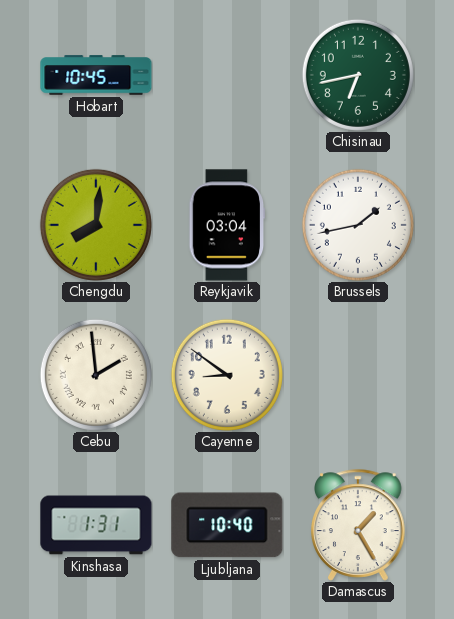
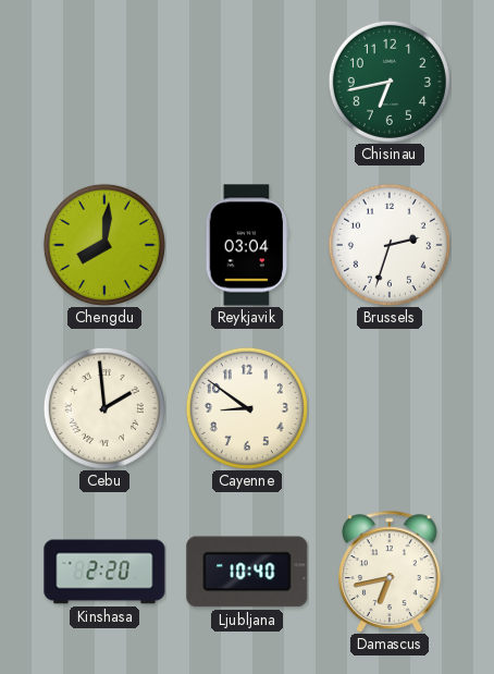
Hobart: 10:45 -> none
Brussels: 1:43 -> 2:33
Kinshasa: 1:31 -> 2:20
Damascus: 1:25 -> 6:43
